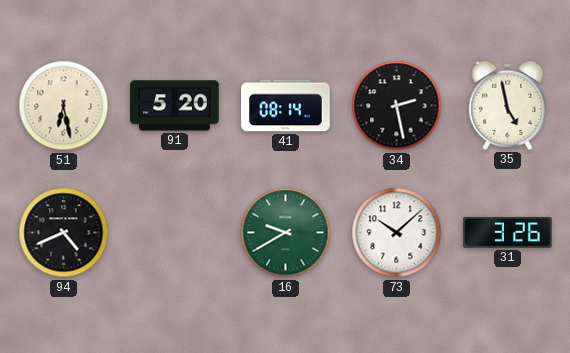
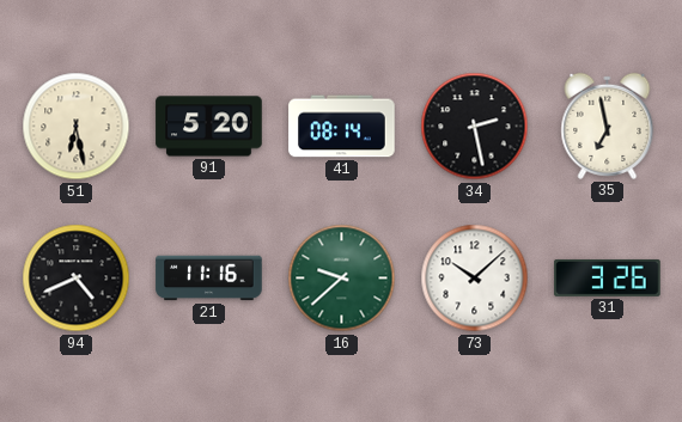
35: 4:58 -> 6:58
21: none -> 11:16
16: 9:40 -> 9:38
